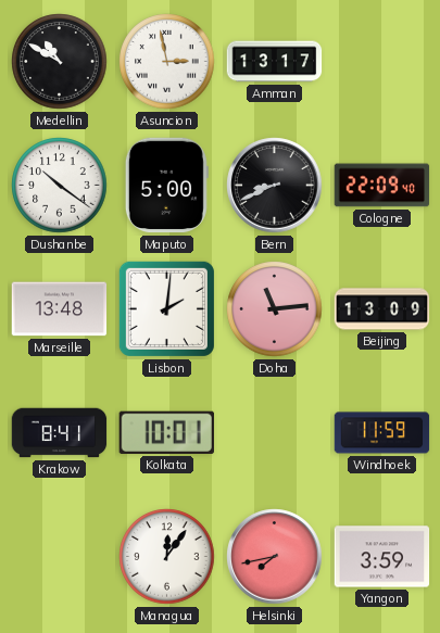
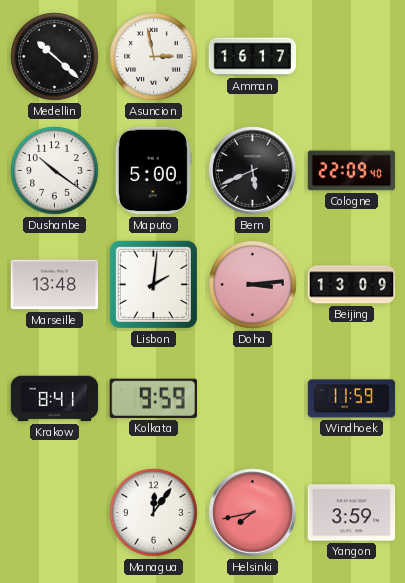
Medellin: 10:50 -> 10:22
Amman: 13:17 -> 16:17
Bern: 8:41 -> 5:41
Doha: 11:14 -> 3:14
Kolkata: 10:01 -> 9:59
